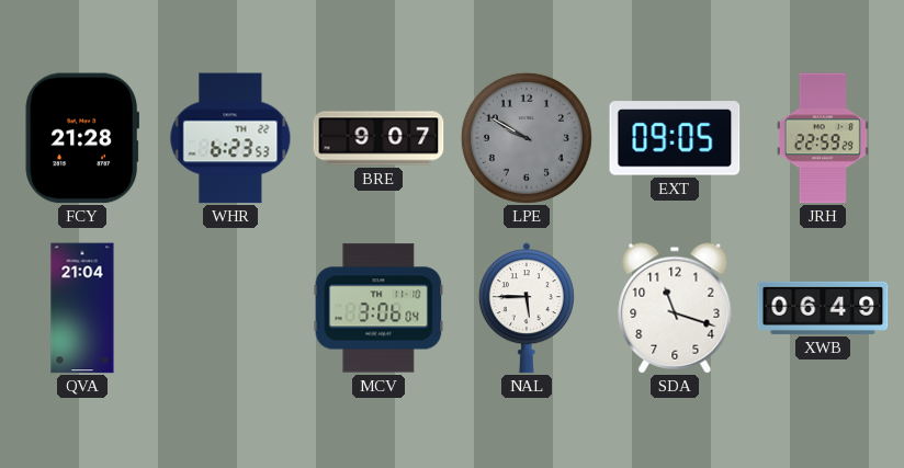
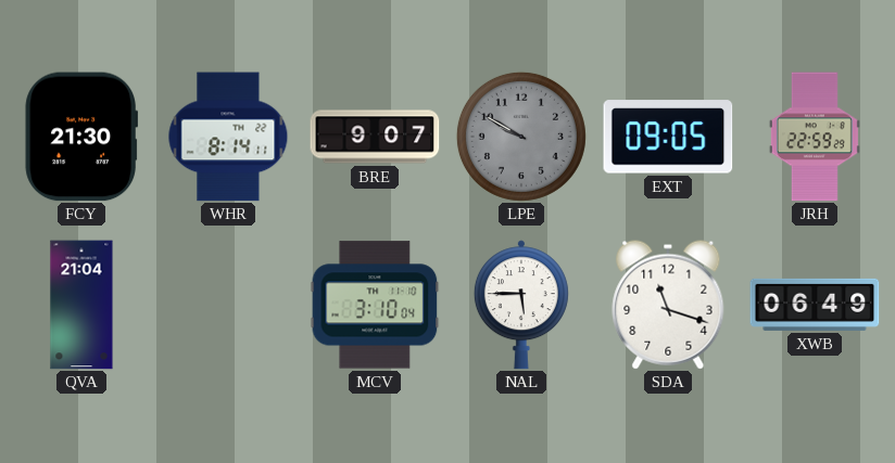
FCY: 21:28 -> 21:30
WHR: 6:23 -> 8:14
MCV: 3:06 -> 3:10
